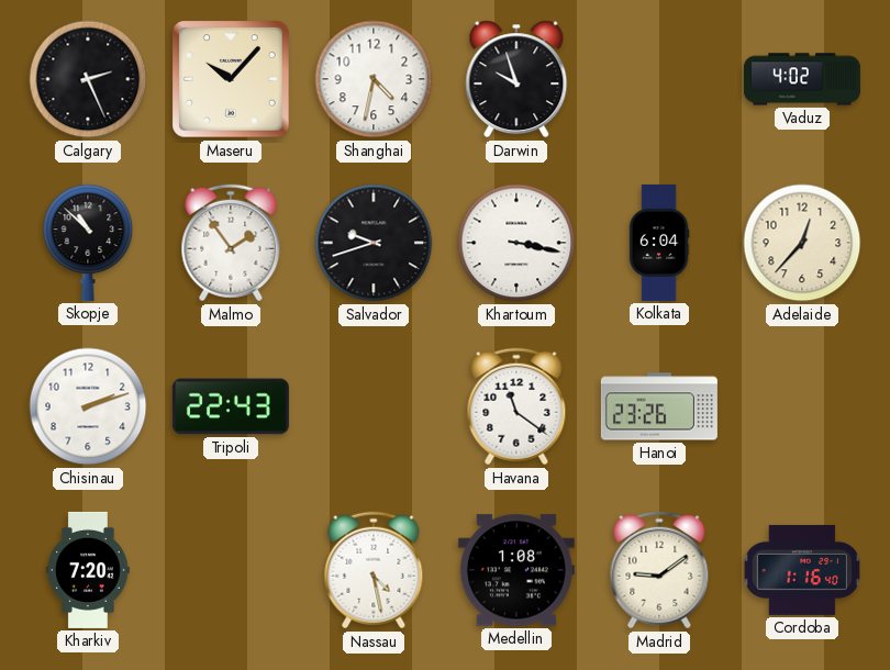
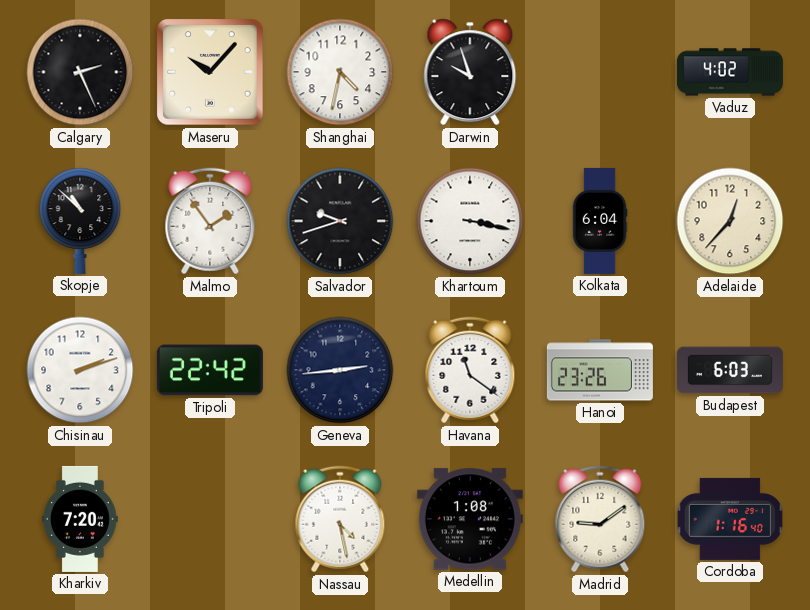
Tripoli: 22:43 -> 22:42
Geneva: none -> 2:44
Budapest: none -> 6:03
